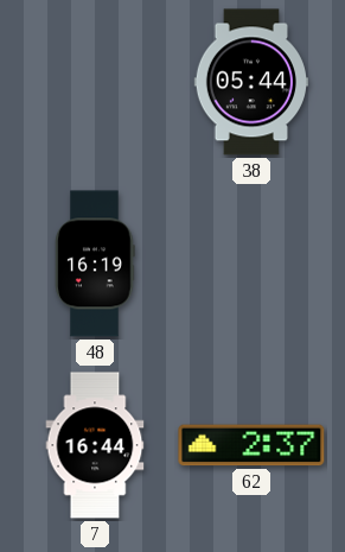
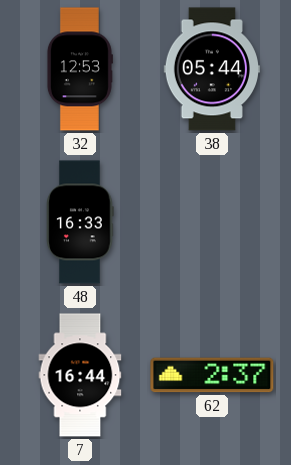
32: none -> 12:53
48: 16:19 -> 16:33
